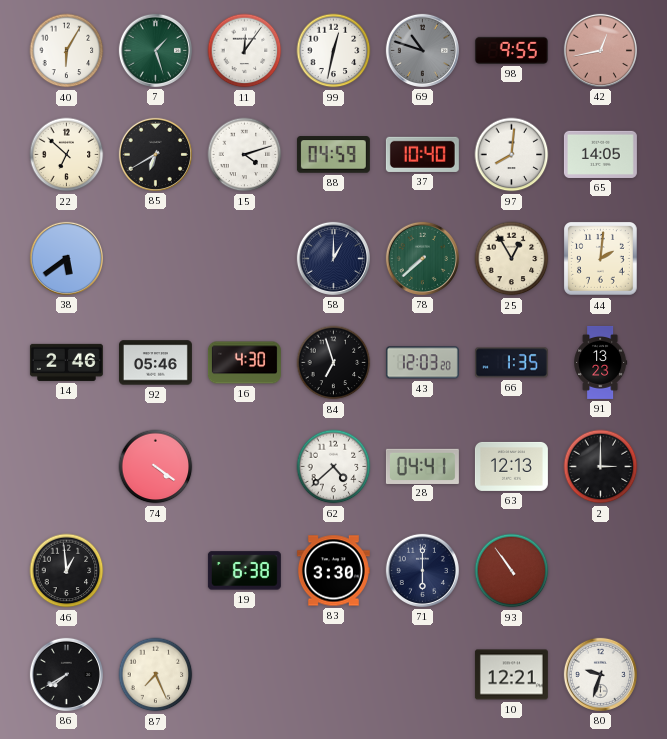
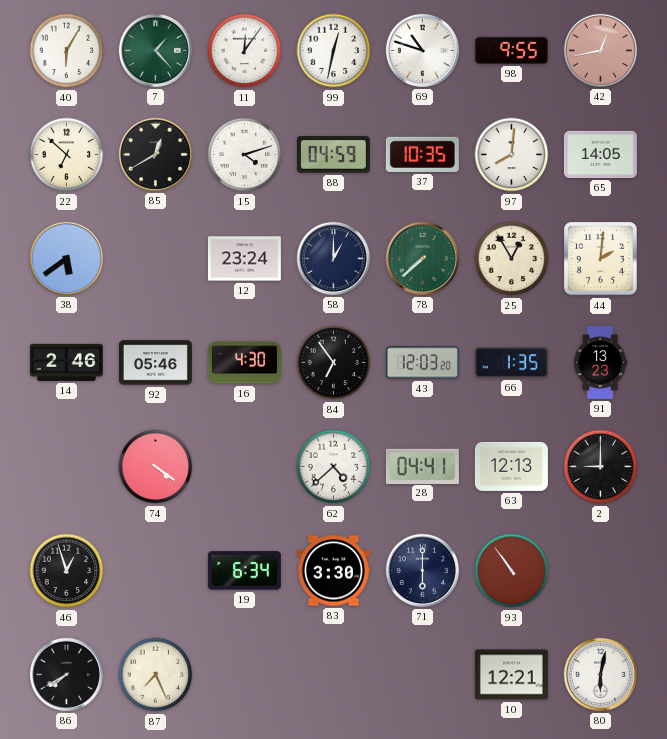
7: 1:27 -> 1:23
69 dial: grey -> white
85: 6:40 -> 12:40
37: 10:40 -> 10:35
12: none -> 23:24
84: 6:57 -> 6:54
2: 3:00 -> 9:00
46: 12:59 -> 12:57
19: 6:38 -> 6:34
80: 9:33 -> 6:02
